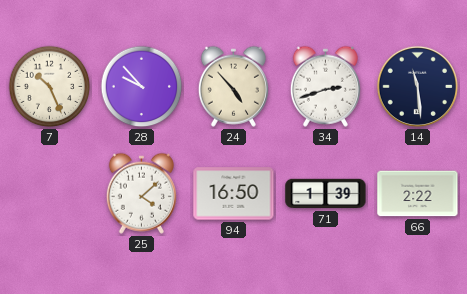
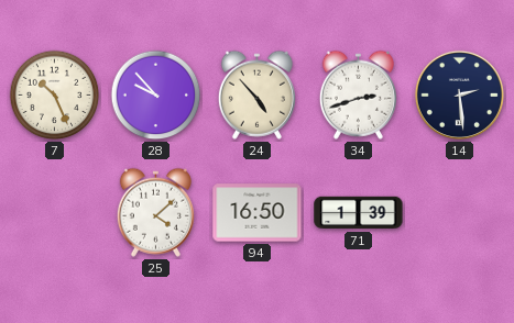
14: 11:29 -> 2:29
66: 2:22 -> none
